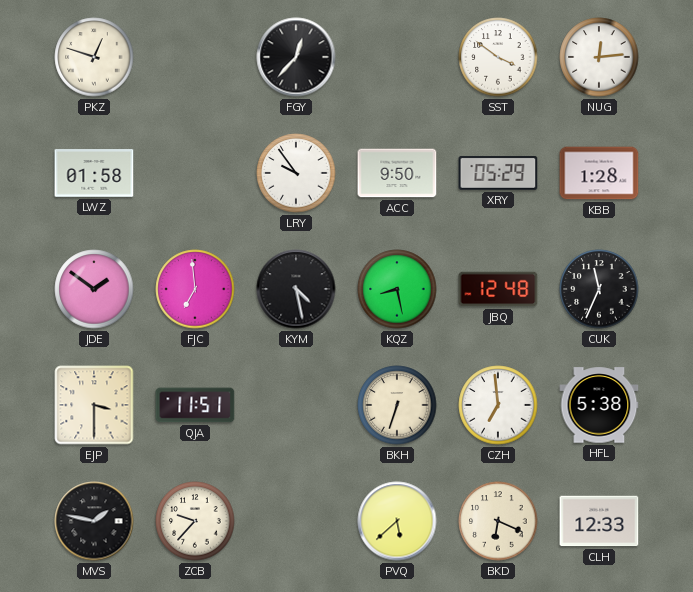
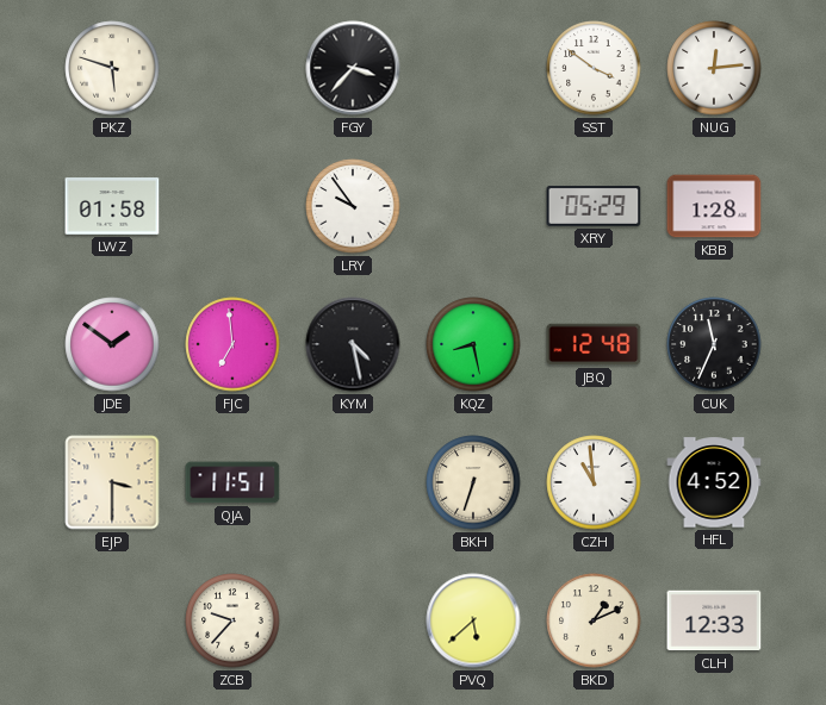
PKZ: 12:48 -> 5:48
FGY: 12:37 -> 3:37
ACC: 9:50 -> none
CZH: 6:59 -> 10:59
HFL: 5:38 -> 4:52
MVS: 1:47 -> none
BKD: 6:19 -> 1:11
